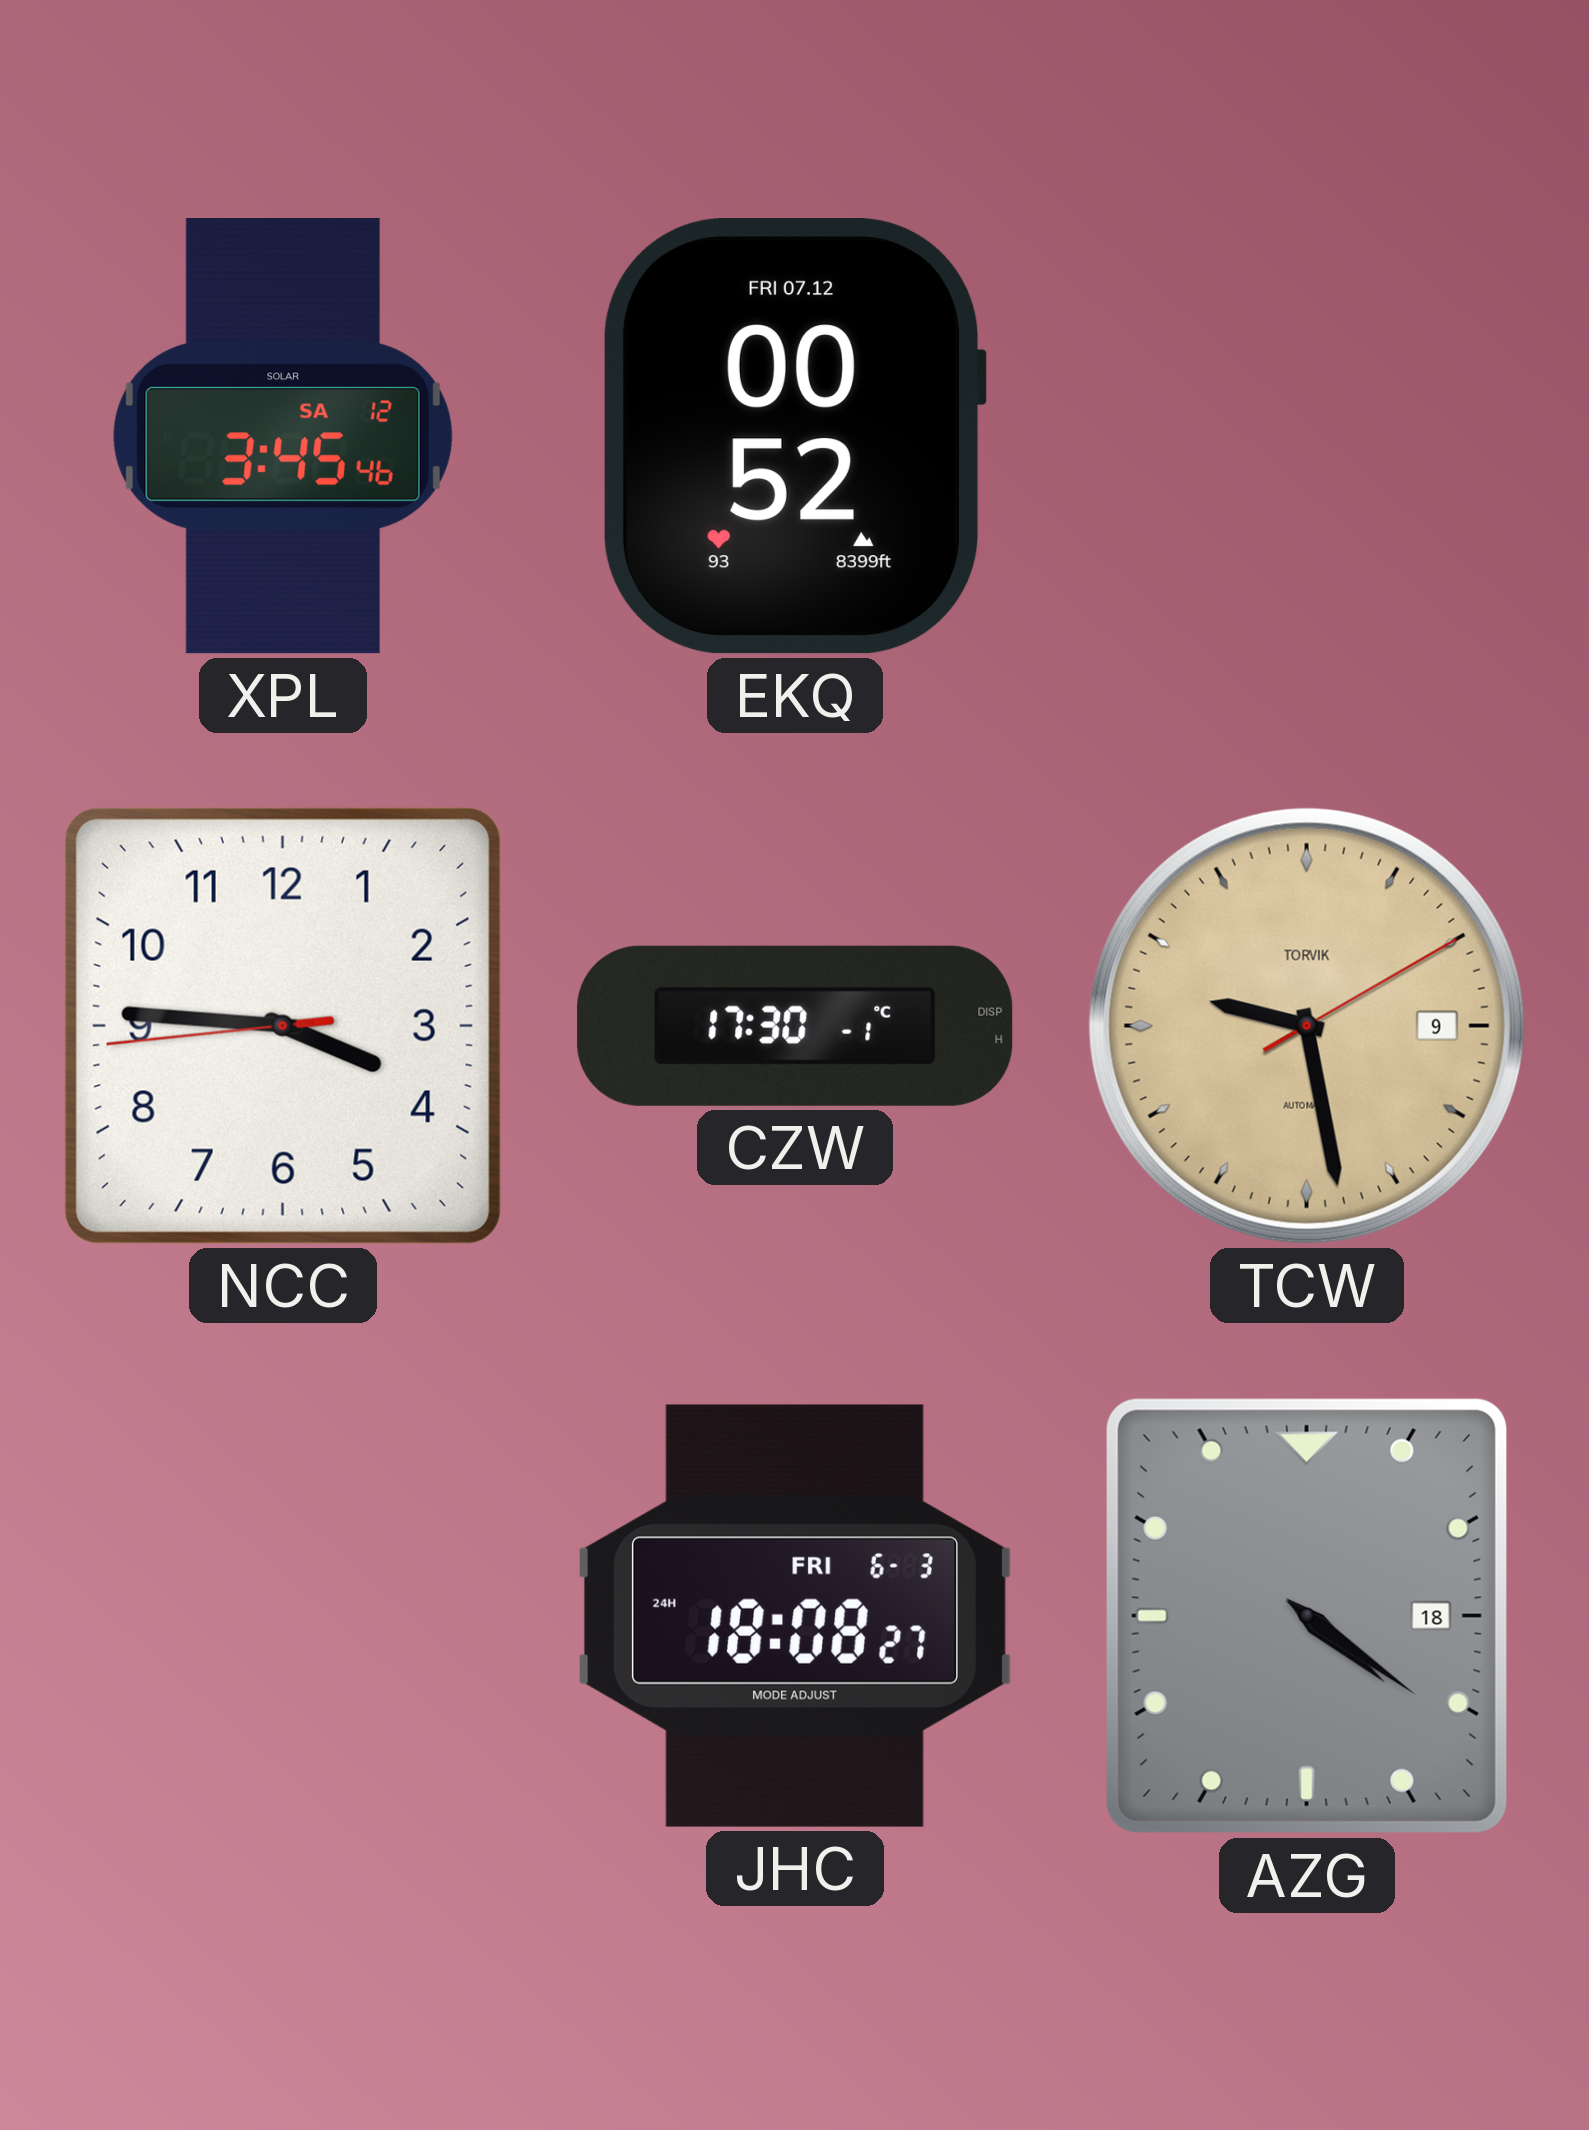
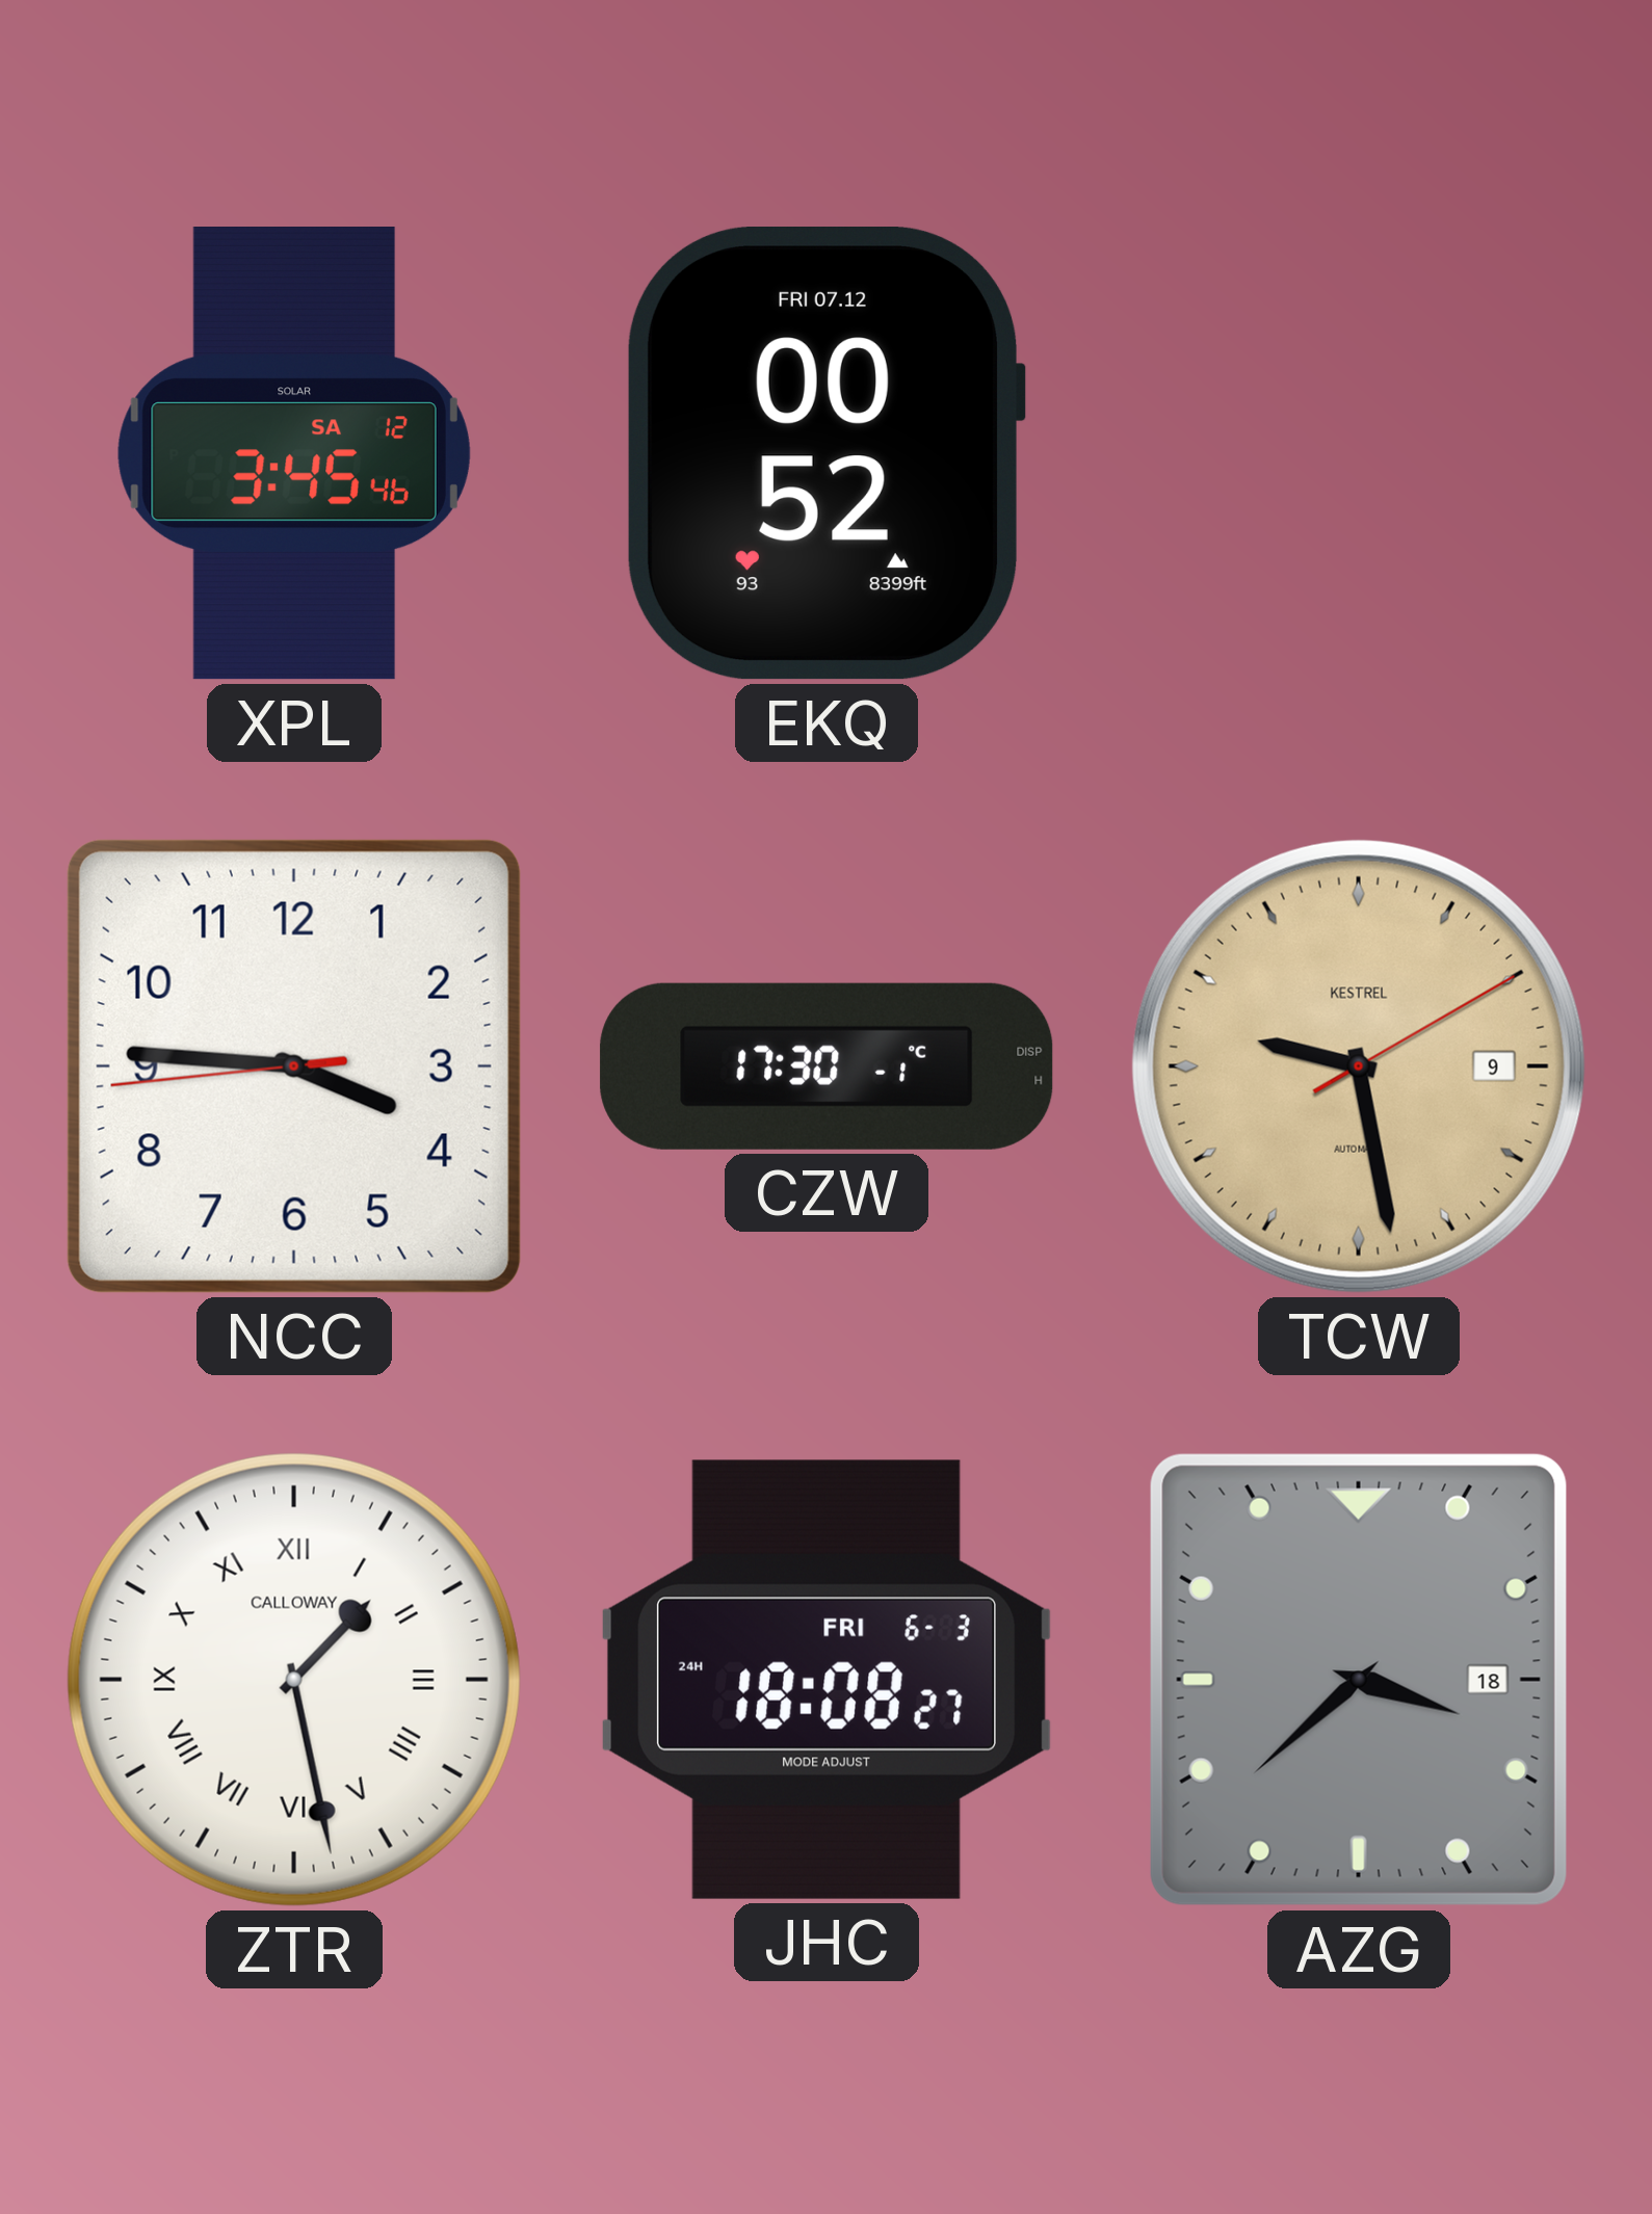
TCW brand: TORVIK -> KESTREL
ZTR: none -> 1:28
AZG: 4:21 -> 3:38
